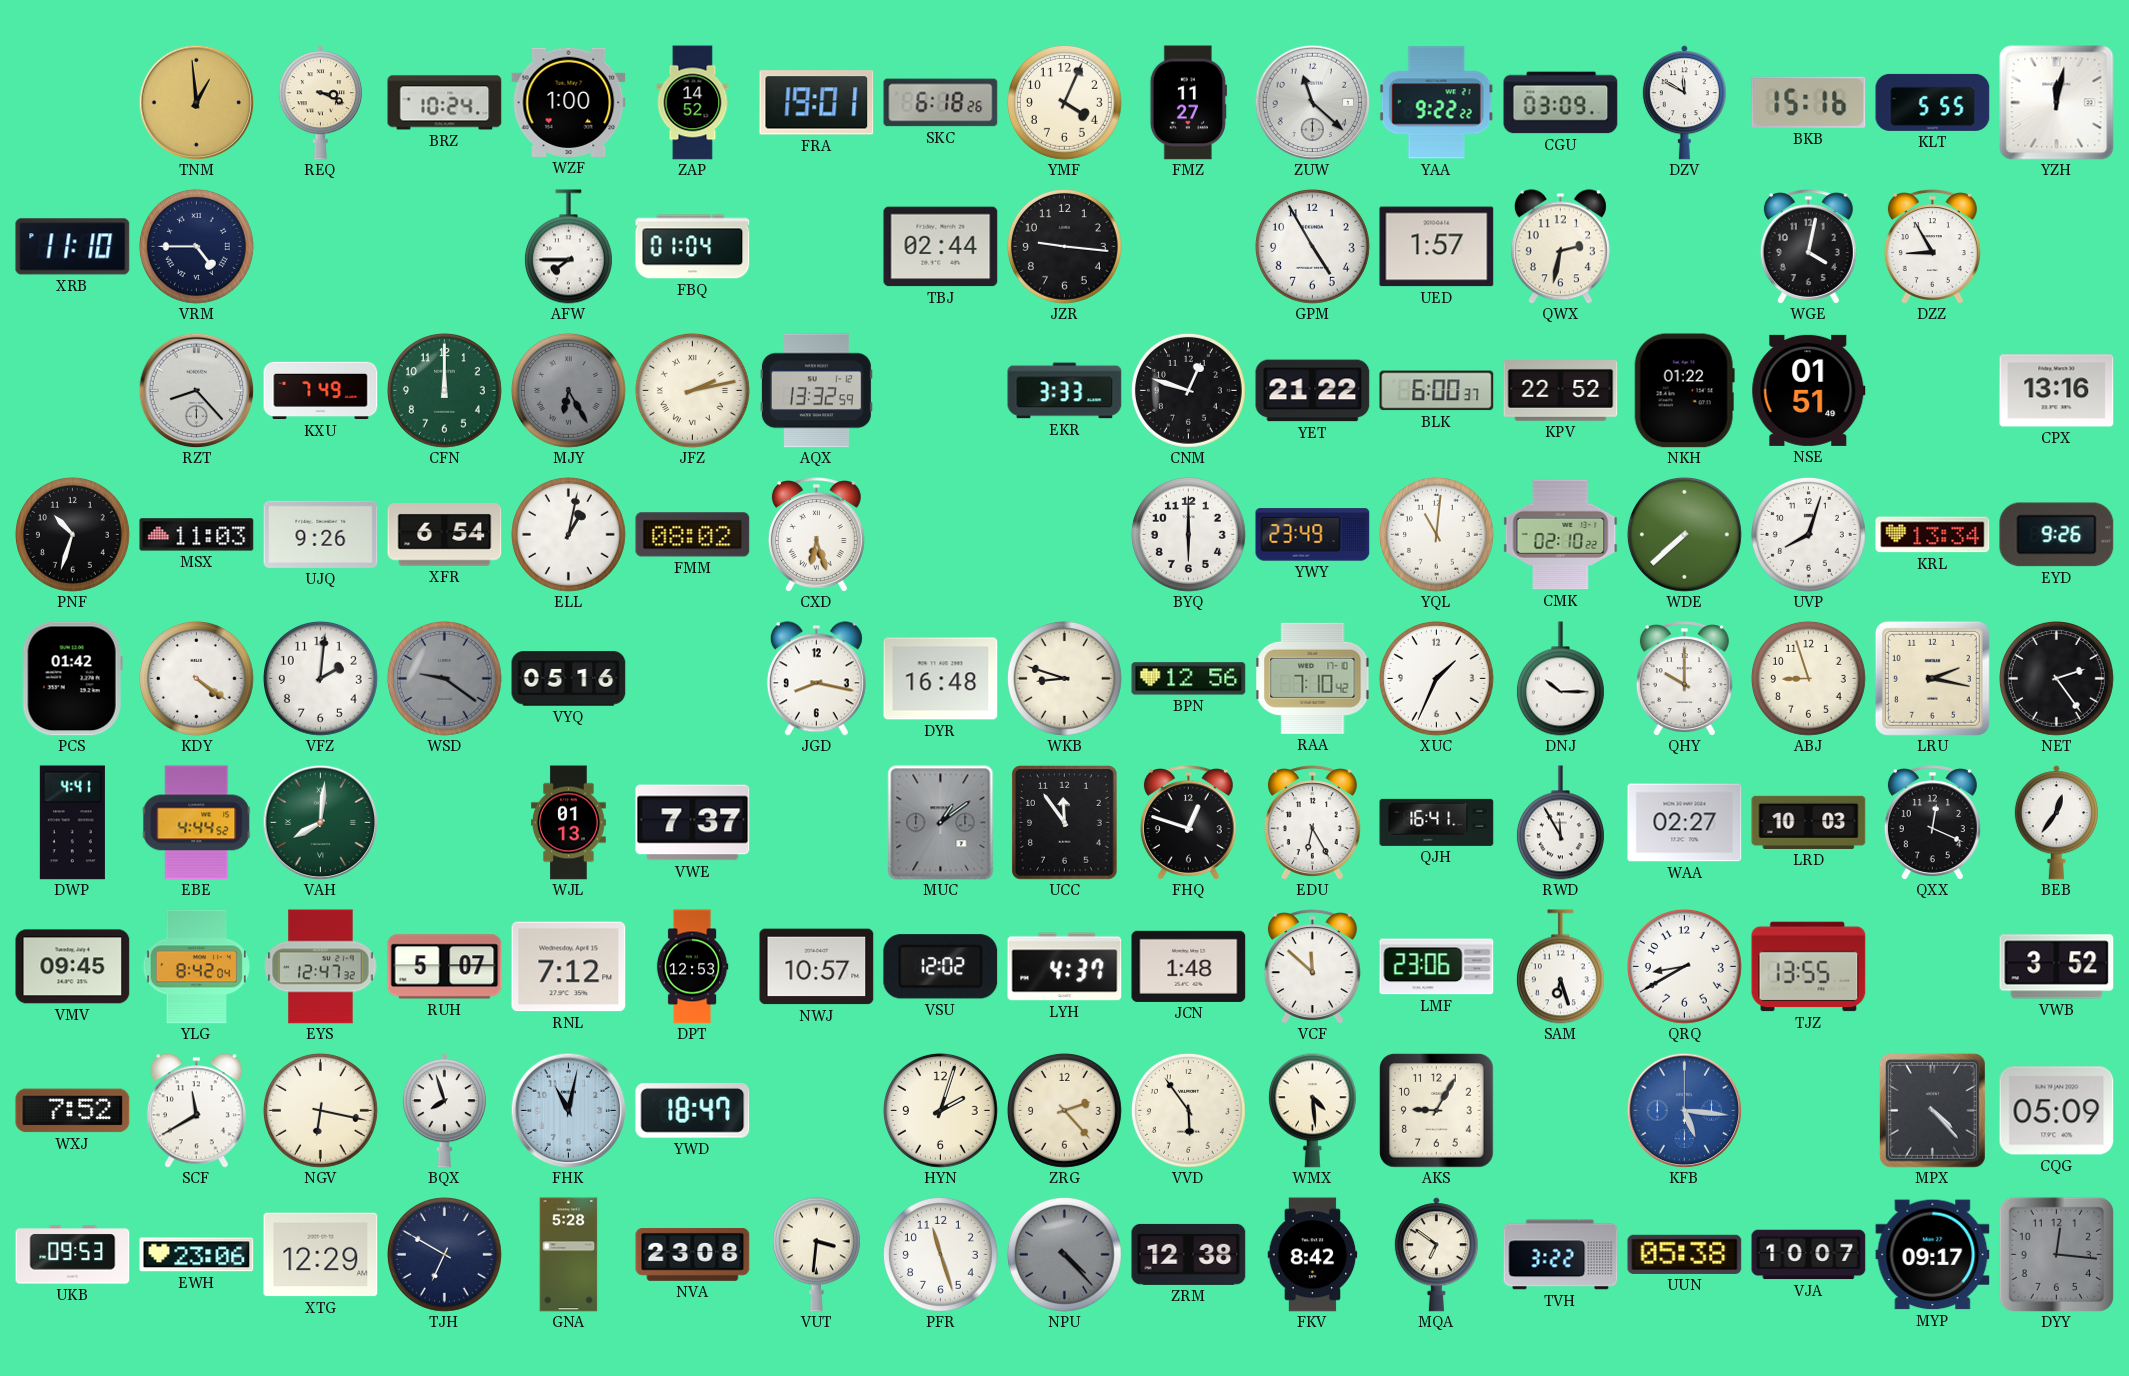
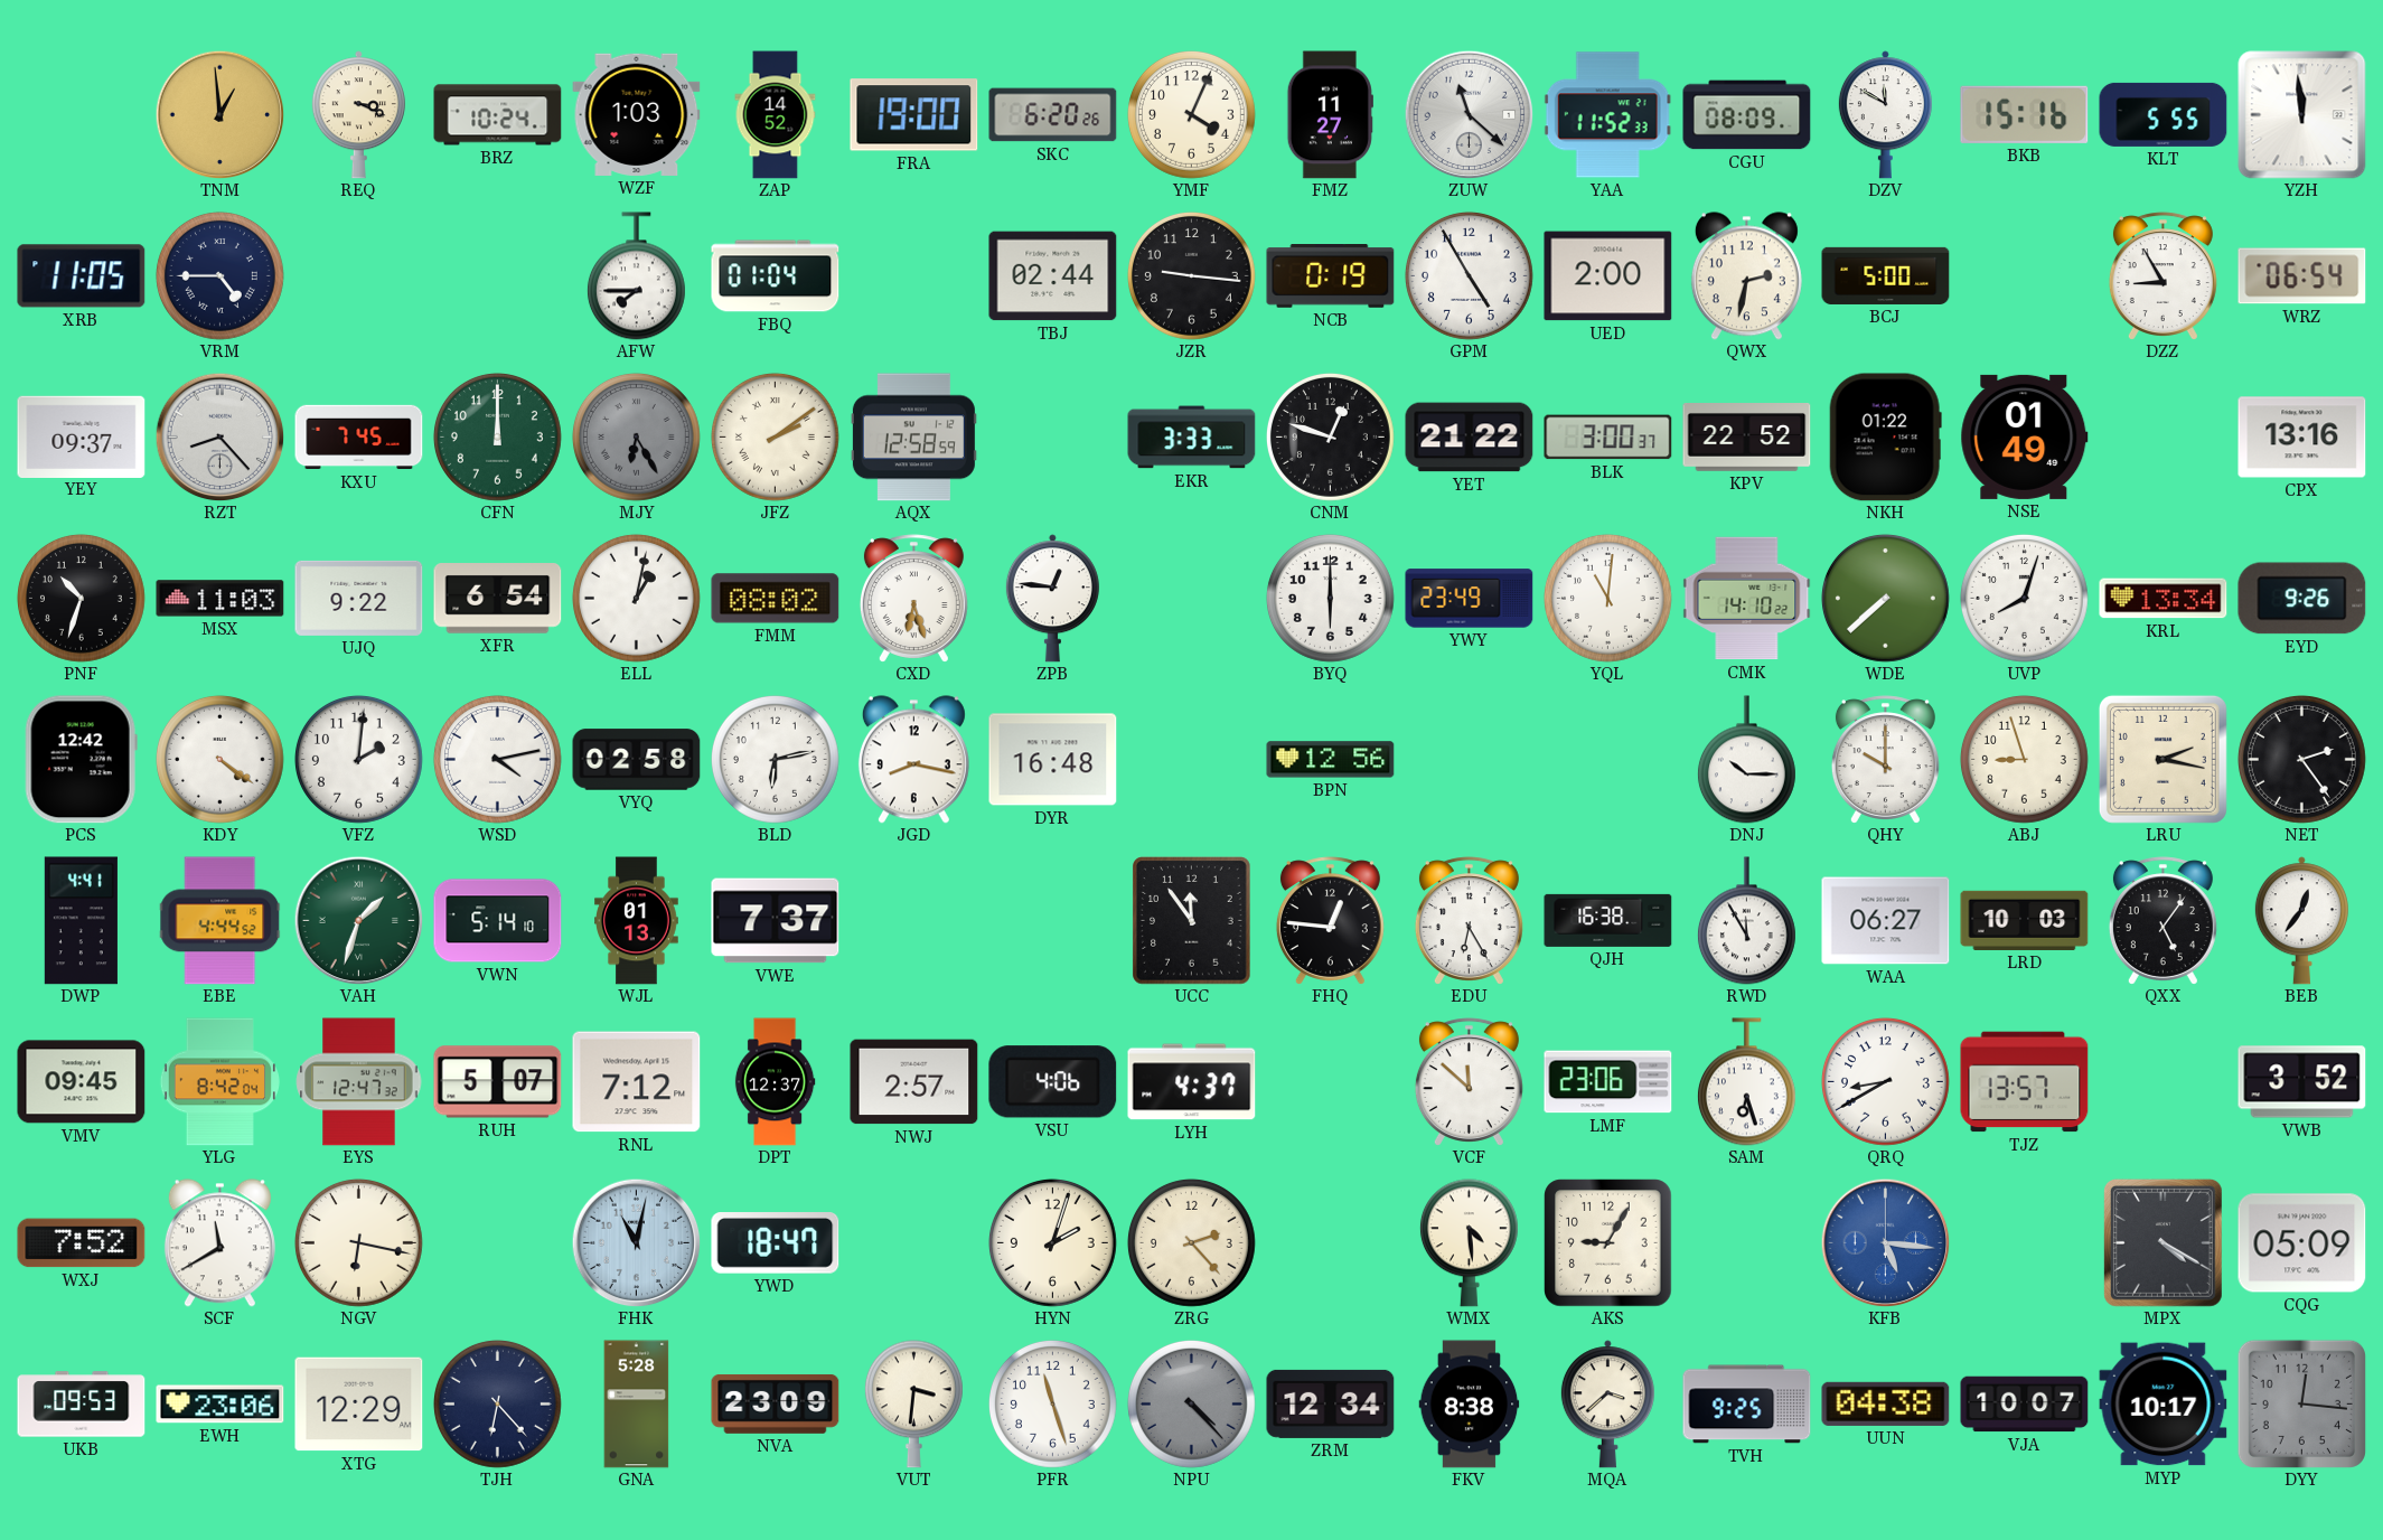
WZF: 1:00 -> 1:03
FRA: 19:01 -> 19:00
SKC: 6:18 -> 6:20
YAA: 9:22 -> 11:52
CGU: 03:09 -> 08:09
YZH: 12:02 -> 11:59
XRB: 11:10 -> 11:05
NCB: none -> 0:19
UED: 1:57 -> 2:00
BCJ: none -> 5:00
WGE: 4:02 -> none
WRZ: none -> 06:54
YEY: none -> 09:37
KXU: 7:49 -> 7:45
JFZ: 2:13 -> 2:09
AQX: 13:32 -> 12:58
BLK: 6:00 -> 3:00
NSE: 01:51 -> 01:49
UJQ: 9:26 -> 9:22
ZPB: none -> 12:46
CMK: 02:10 -> 14:10
PCS: 01:42 -> 12:42
WSD: 9:21 -> 4:13
WSD dial: grey -> white
VYQ: 05:16 -> 02:58
BLD: none -> 6:13
WKB: 8:48 -> none
RAA: 7:10 -> none
XUC: 1:34 -> none
VAH: 8:01 -> 1:33
VWN: none -> 5:14
MUC: 1:09 -> none
FHQ: 12:48 -> 12:46
QJH: 16:41 -> 16:38
WAA: 02:27 -> 06:27
QXX: 12:19 -> 5:06
DPT: 12:53 -> 12:37
NWJ: 10:57 -> 2:57
VSU: 12:02 -> 4:06
JCN: 1:48 -> none
TJZ: 13:55 -> 13:57
BQX: 7:57 -> none
VVD: 5:54 -> none
MPX: 4:23 -> 4:20
TJH: 6:50 -> 6:23
NVA: 23:08 -> 23:09
ZRM: 12:38 -> 12:34
FKV: 8:42 -> 8:38
MQA: 6:51 -> 3:38
TVH: 3:22 -> 9:25
UUN: 05:38 -> 04:38
MYP: 09:17 -> 10:17
